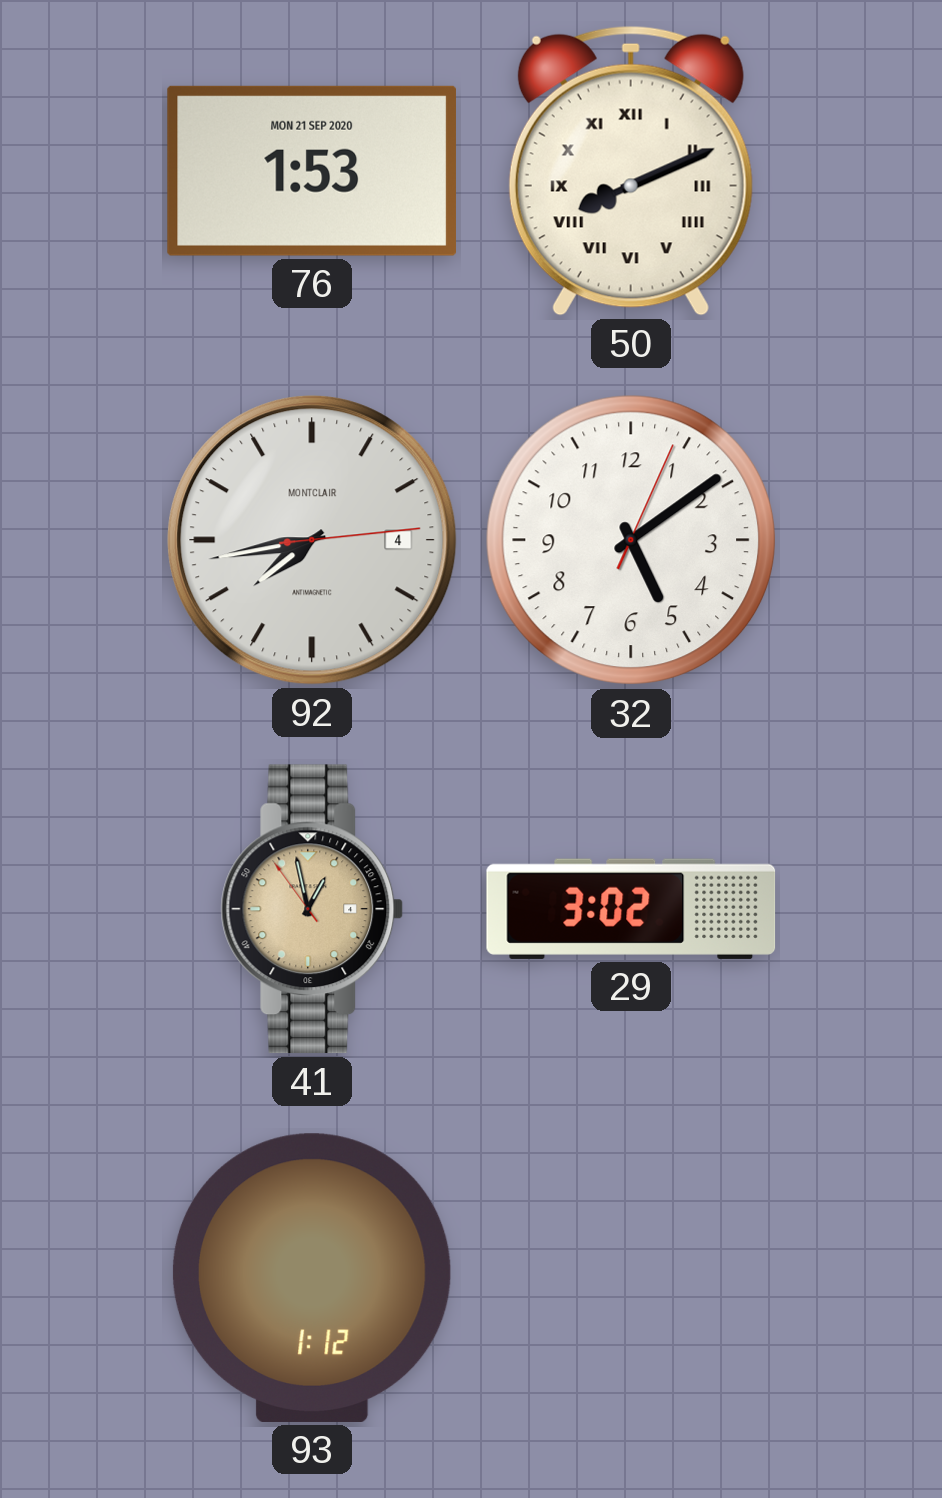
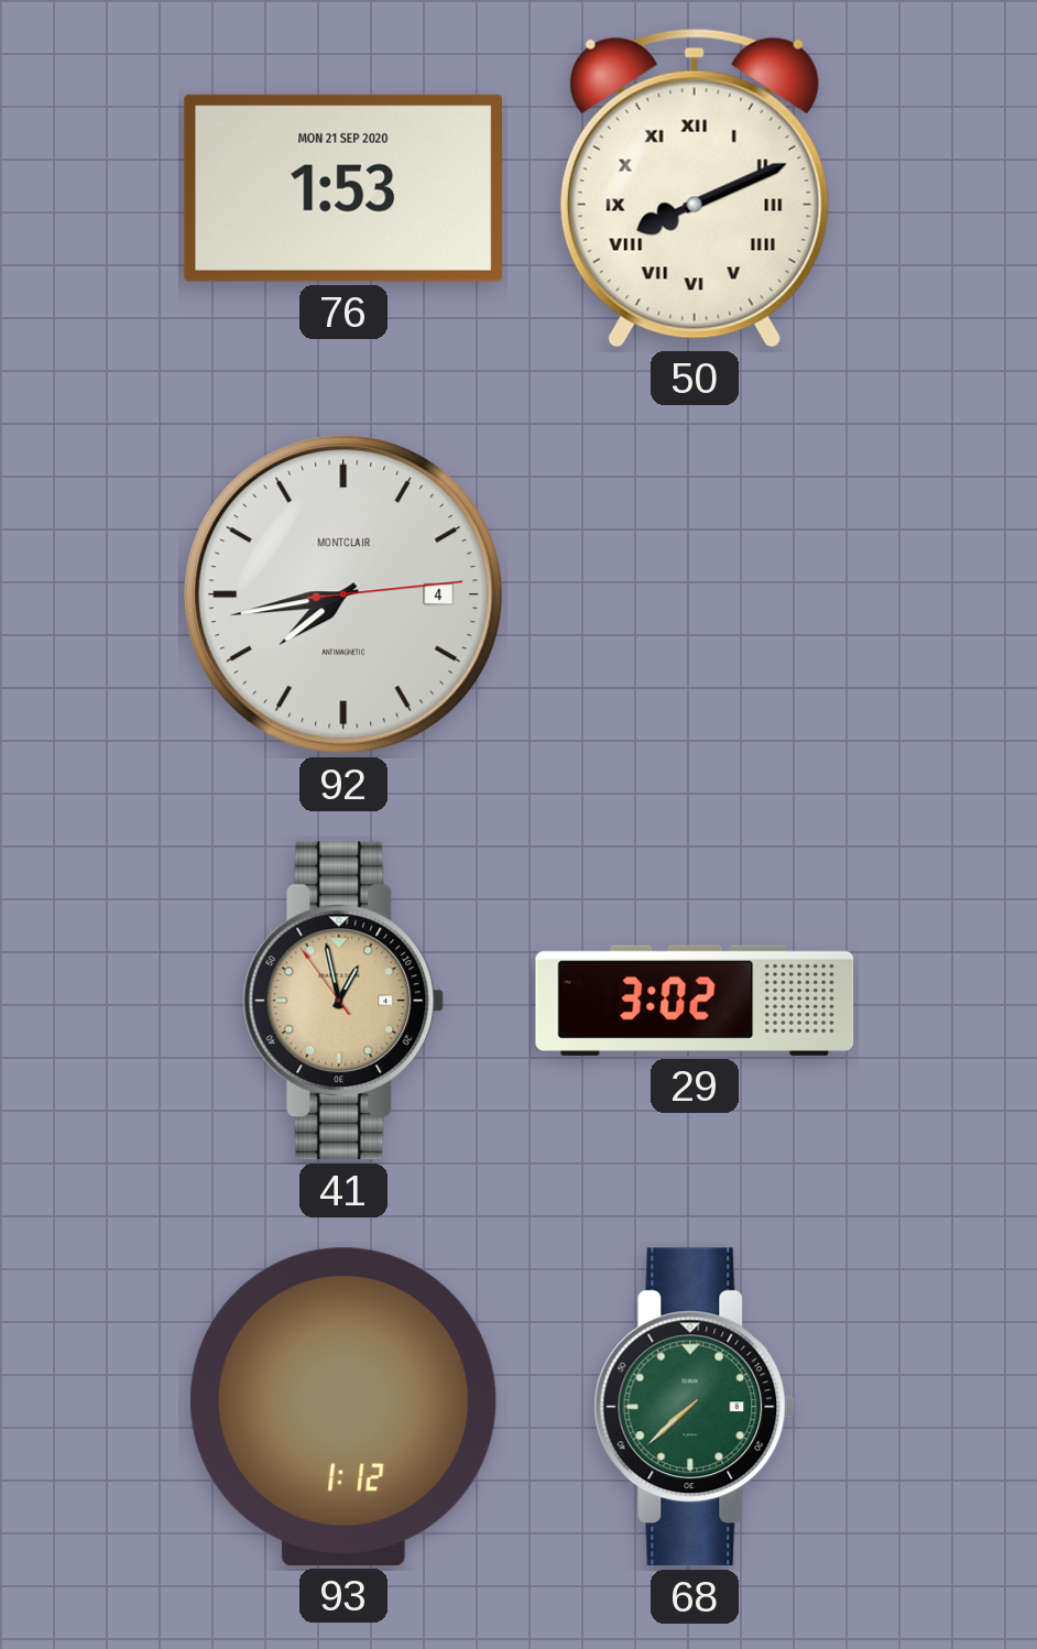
32: 5:09 -> none
68: none -> 7:38
